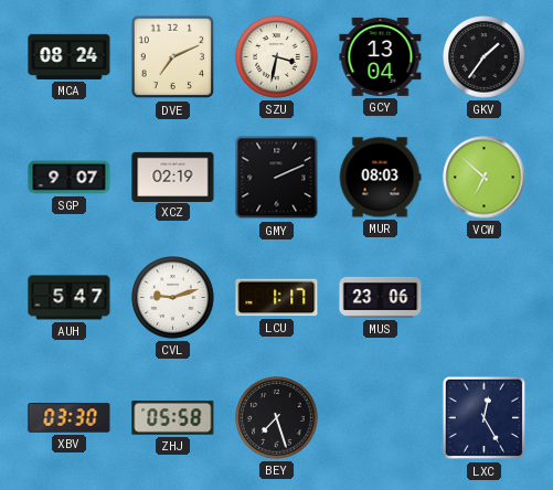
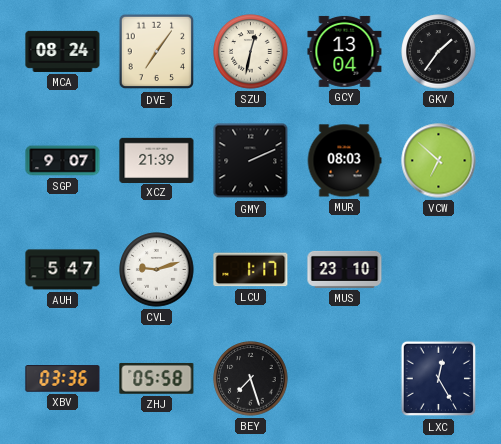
DVE: 7:11 -> 7:06
SZU: 3:32 -> 12:32
XCZ: 02:19 -> 21:39
MUS: 23:06 -> 23:10
XBV: 03:30 -> 03:36
